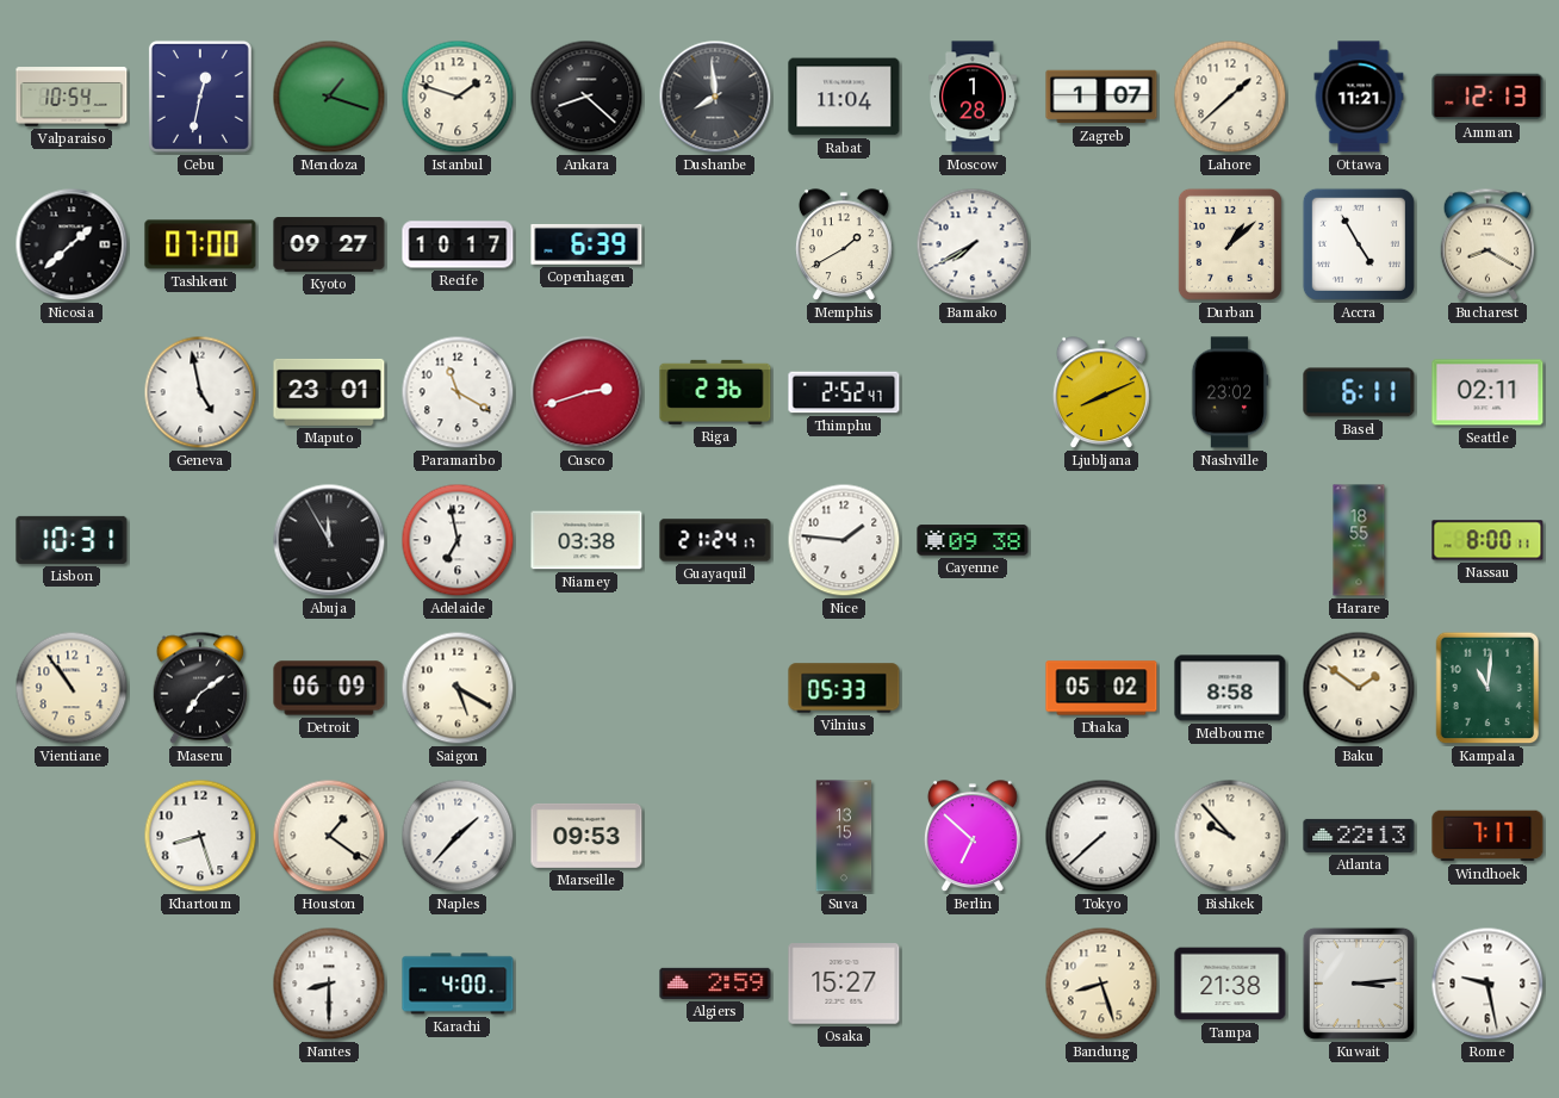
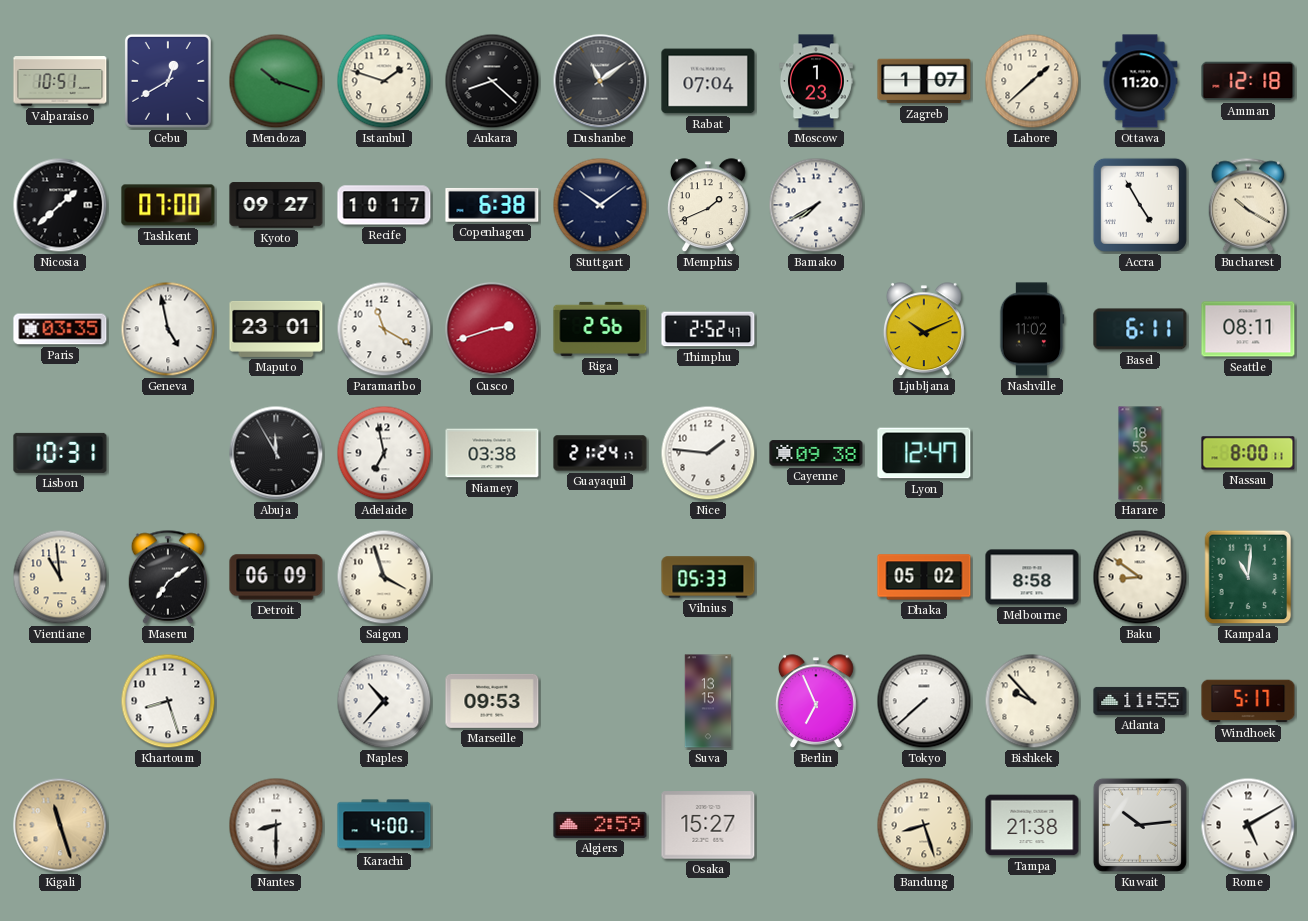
Valparaiso: 10:54 -> 10:51
Cebu: 12:32 -> 12:40
Mendoza: 1:18 -> 10:18
Dushanbe: 7:59 -> 11:09
Rabat: 11:04 -> 07:04
Moscow: 1:28 -> 1:23
Ottawa: 11:21 -> 11:20
Amman: 12:13 -> 12:18
Copenhagen: 6:39 -> 6:38
Stuttgart: none -> 10:09
Memphis: 1:40 -> 1:41
Durban: 1:08 -> none
Bucharest: 8:20 -> 10:20
Paris: none -> 03:35
Riga: 2:36 -> 2:56
Ljubljana: 8:11 -> 10:11
Nashville: 23:02 -> 11:02
Seattle: 02:11 -> 08:11
Lyon: none -> 12:47
Vientiane: 10:54 -> 10:59
Saigon: 5:20 -> 3:57
Baku: 1:51 -> 8:51
Houston: 1:21 -> none
Naples: 1:37 -> 10:37
Berlin: 6:52 -> 6:56
Atlanta: 22:13 -> 11:55
Windhoek: 7:17 -> 5:17
Kigali: none -> 11:27
Kuwait: 3:14 -> 10:14
Rome: 9:28 -> 5:10
